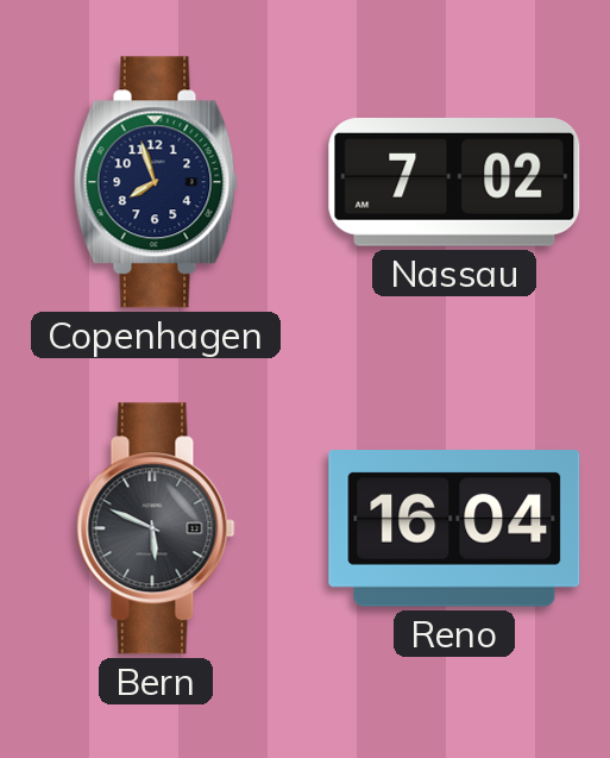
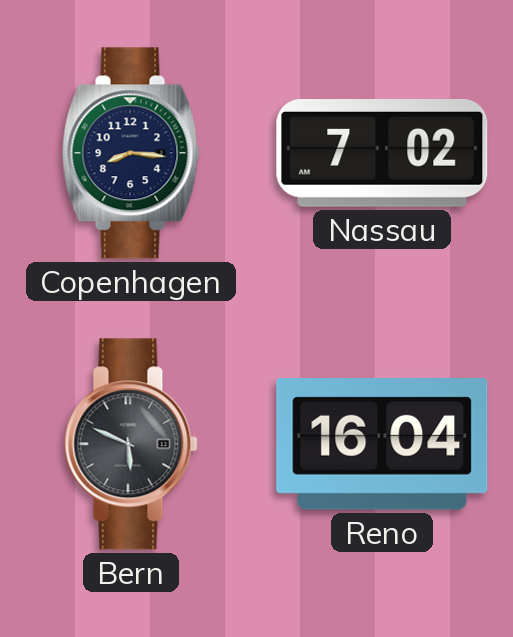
Copenhagen: 7:57 -> 8:16
